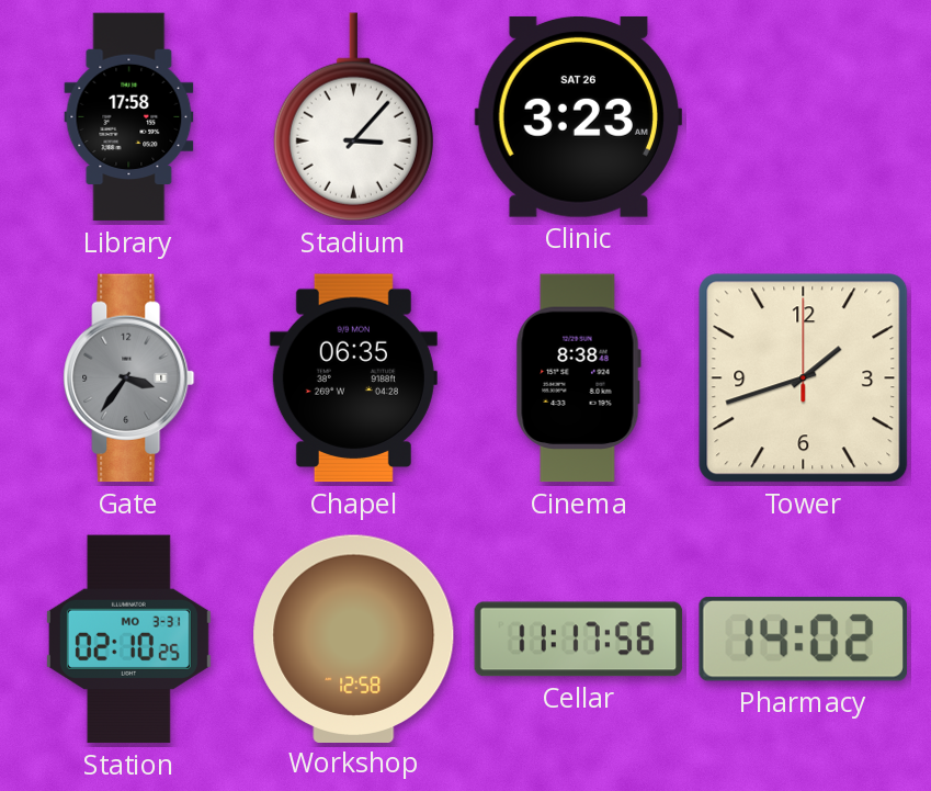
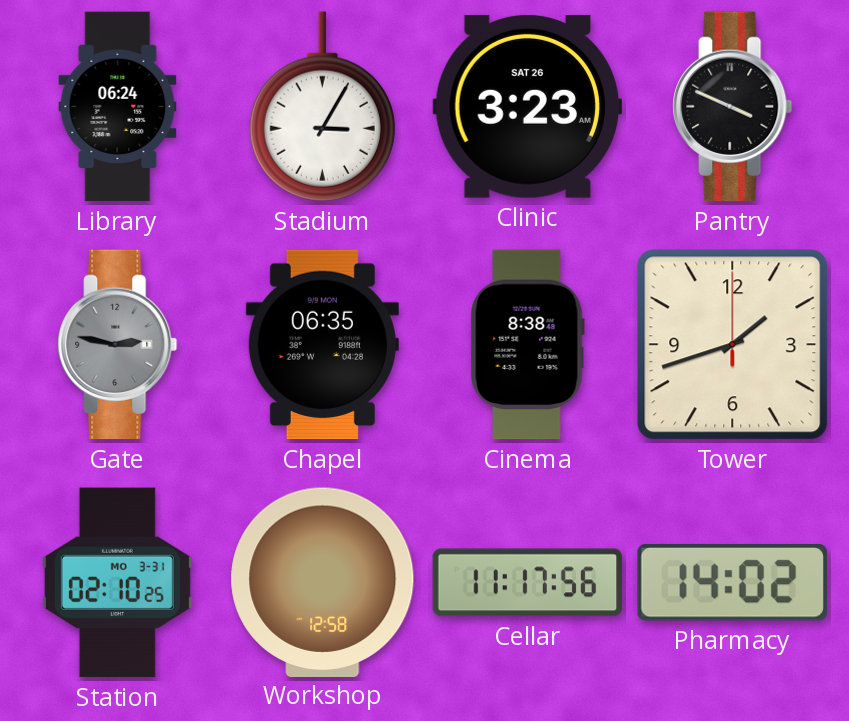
Library: 17:58 -> 06:24
Stadium: 3:07 -> 3:05
Pantry: none -> 3:49
Gate: 3:36 -> 2:47
